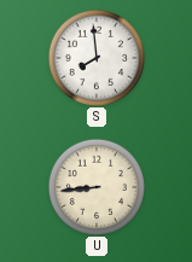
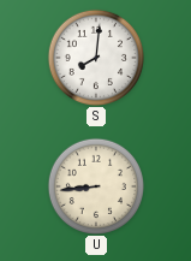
S: 7:59 -> 8:01
